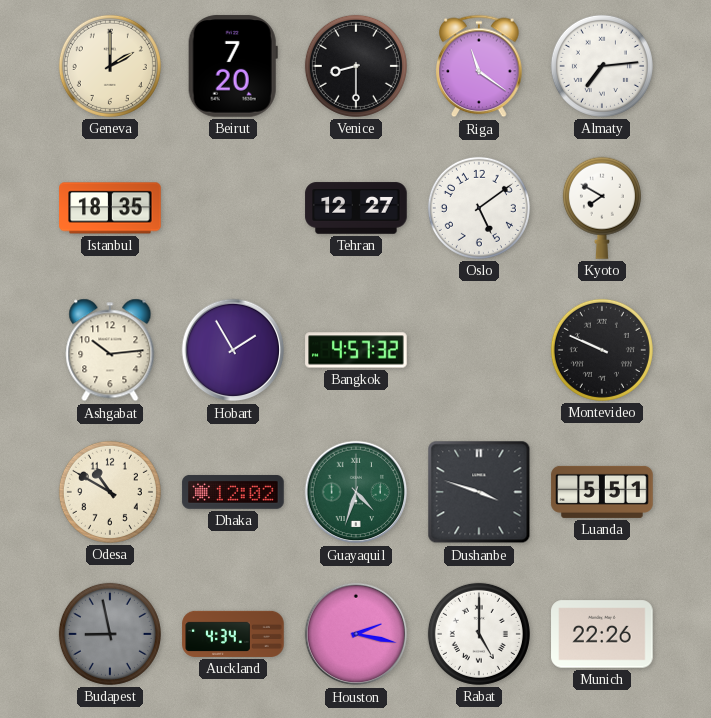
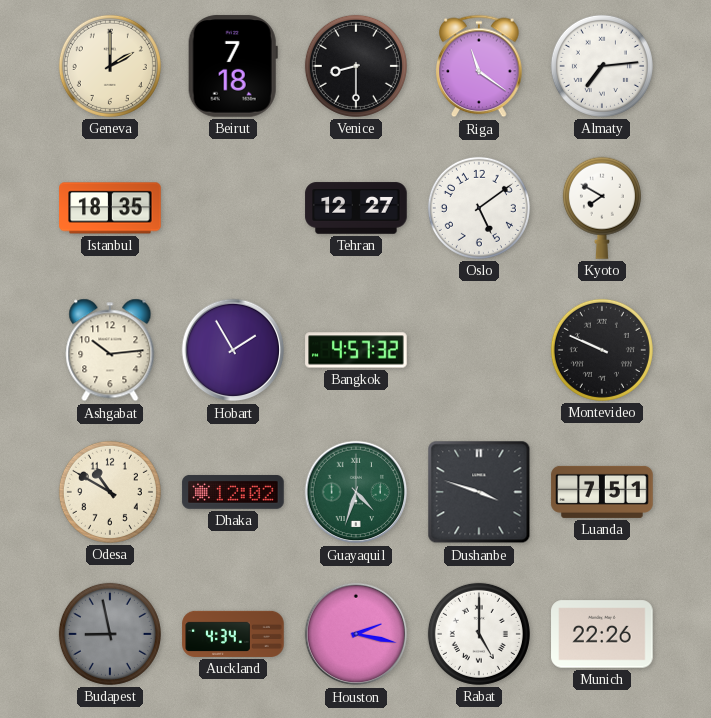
Beirut: 7:20 -> 7:18
Luanda: 5:51 -> 7:51
